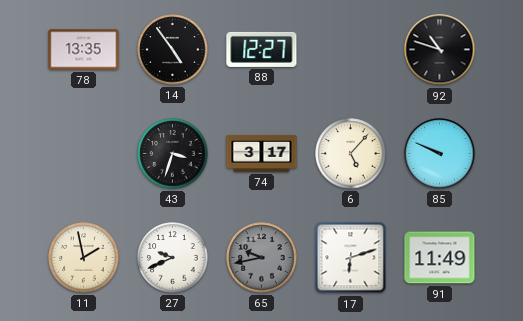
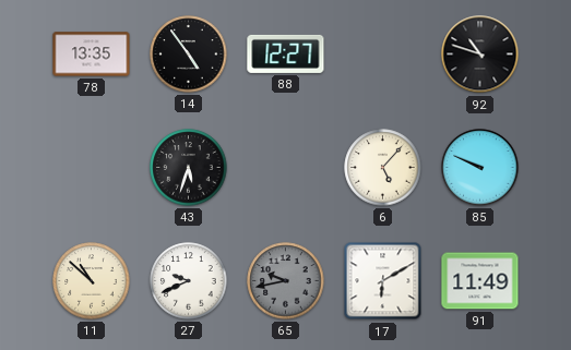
43: 3:33 -> 5:33
74: 3:17 -> none
11: 1:58 -> 10:52
17: 6:12 -> 6:10
